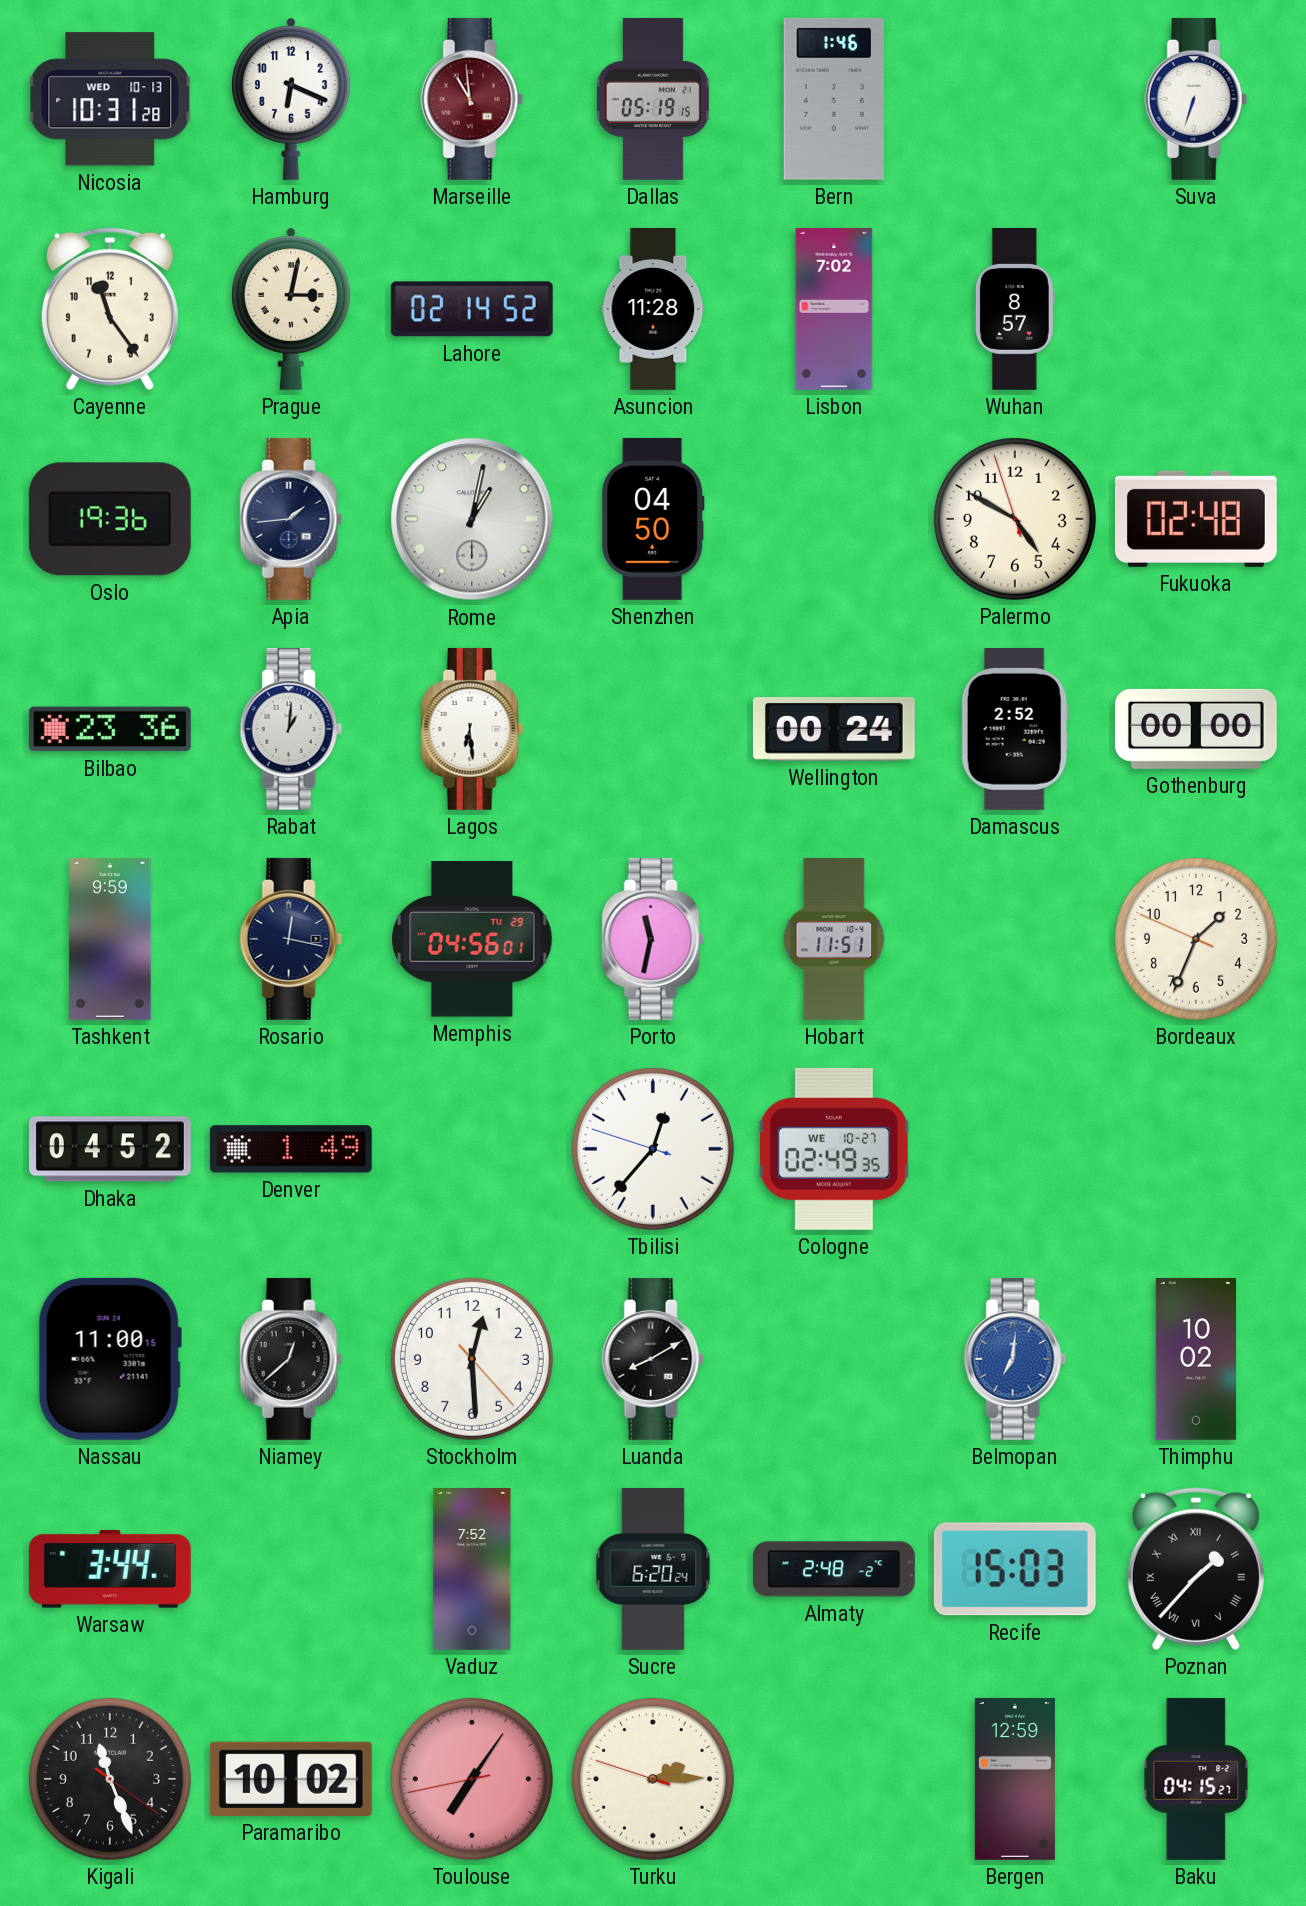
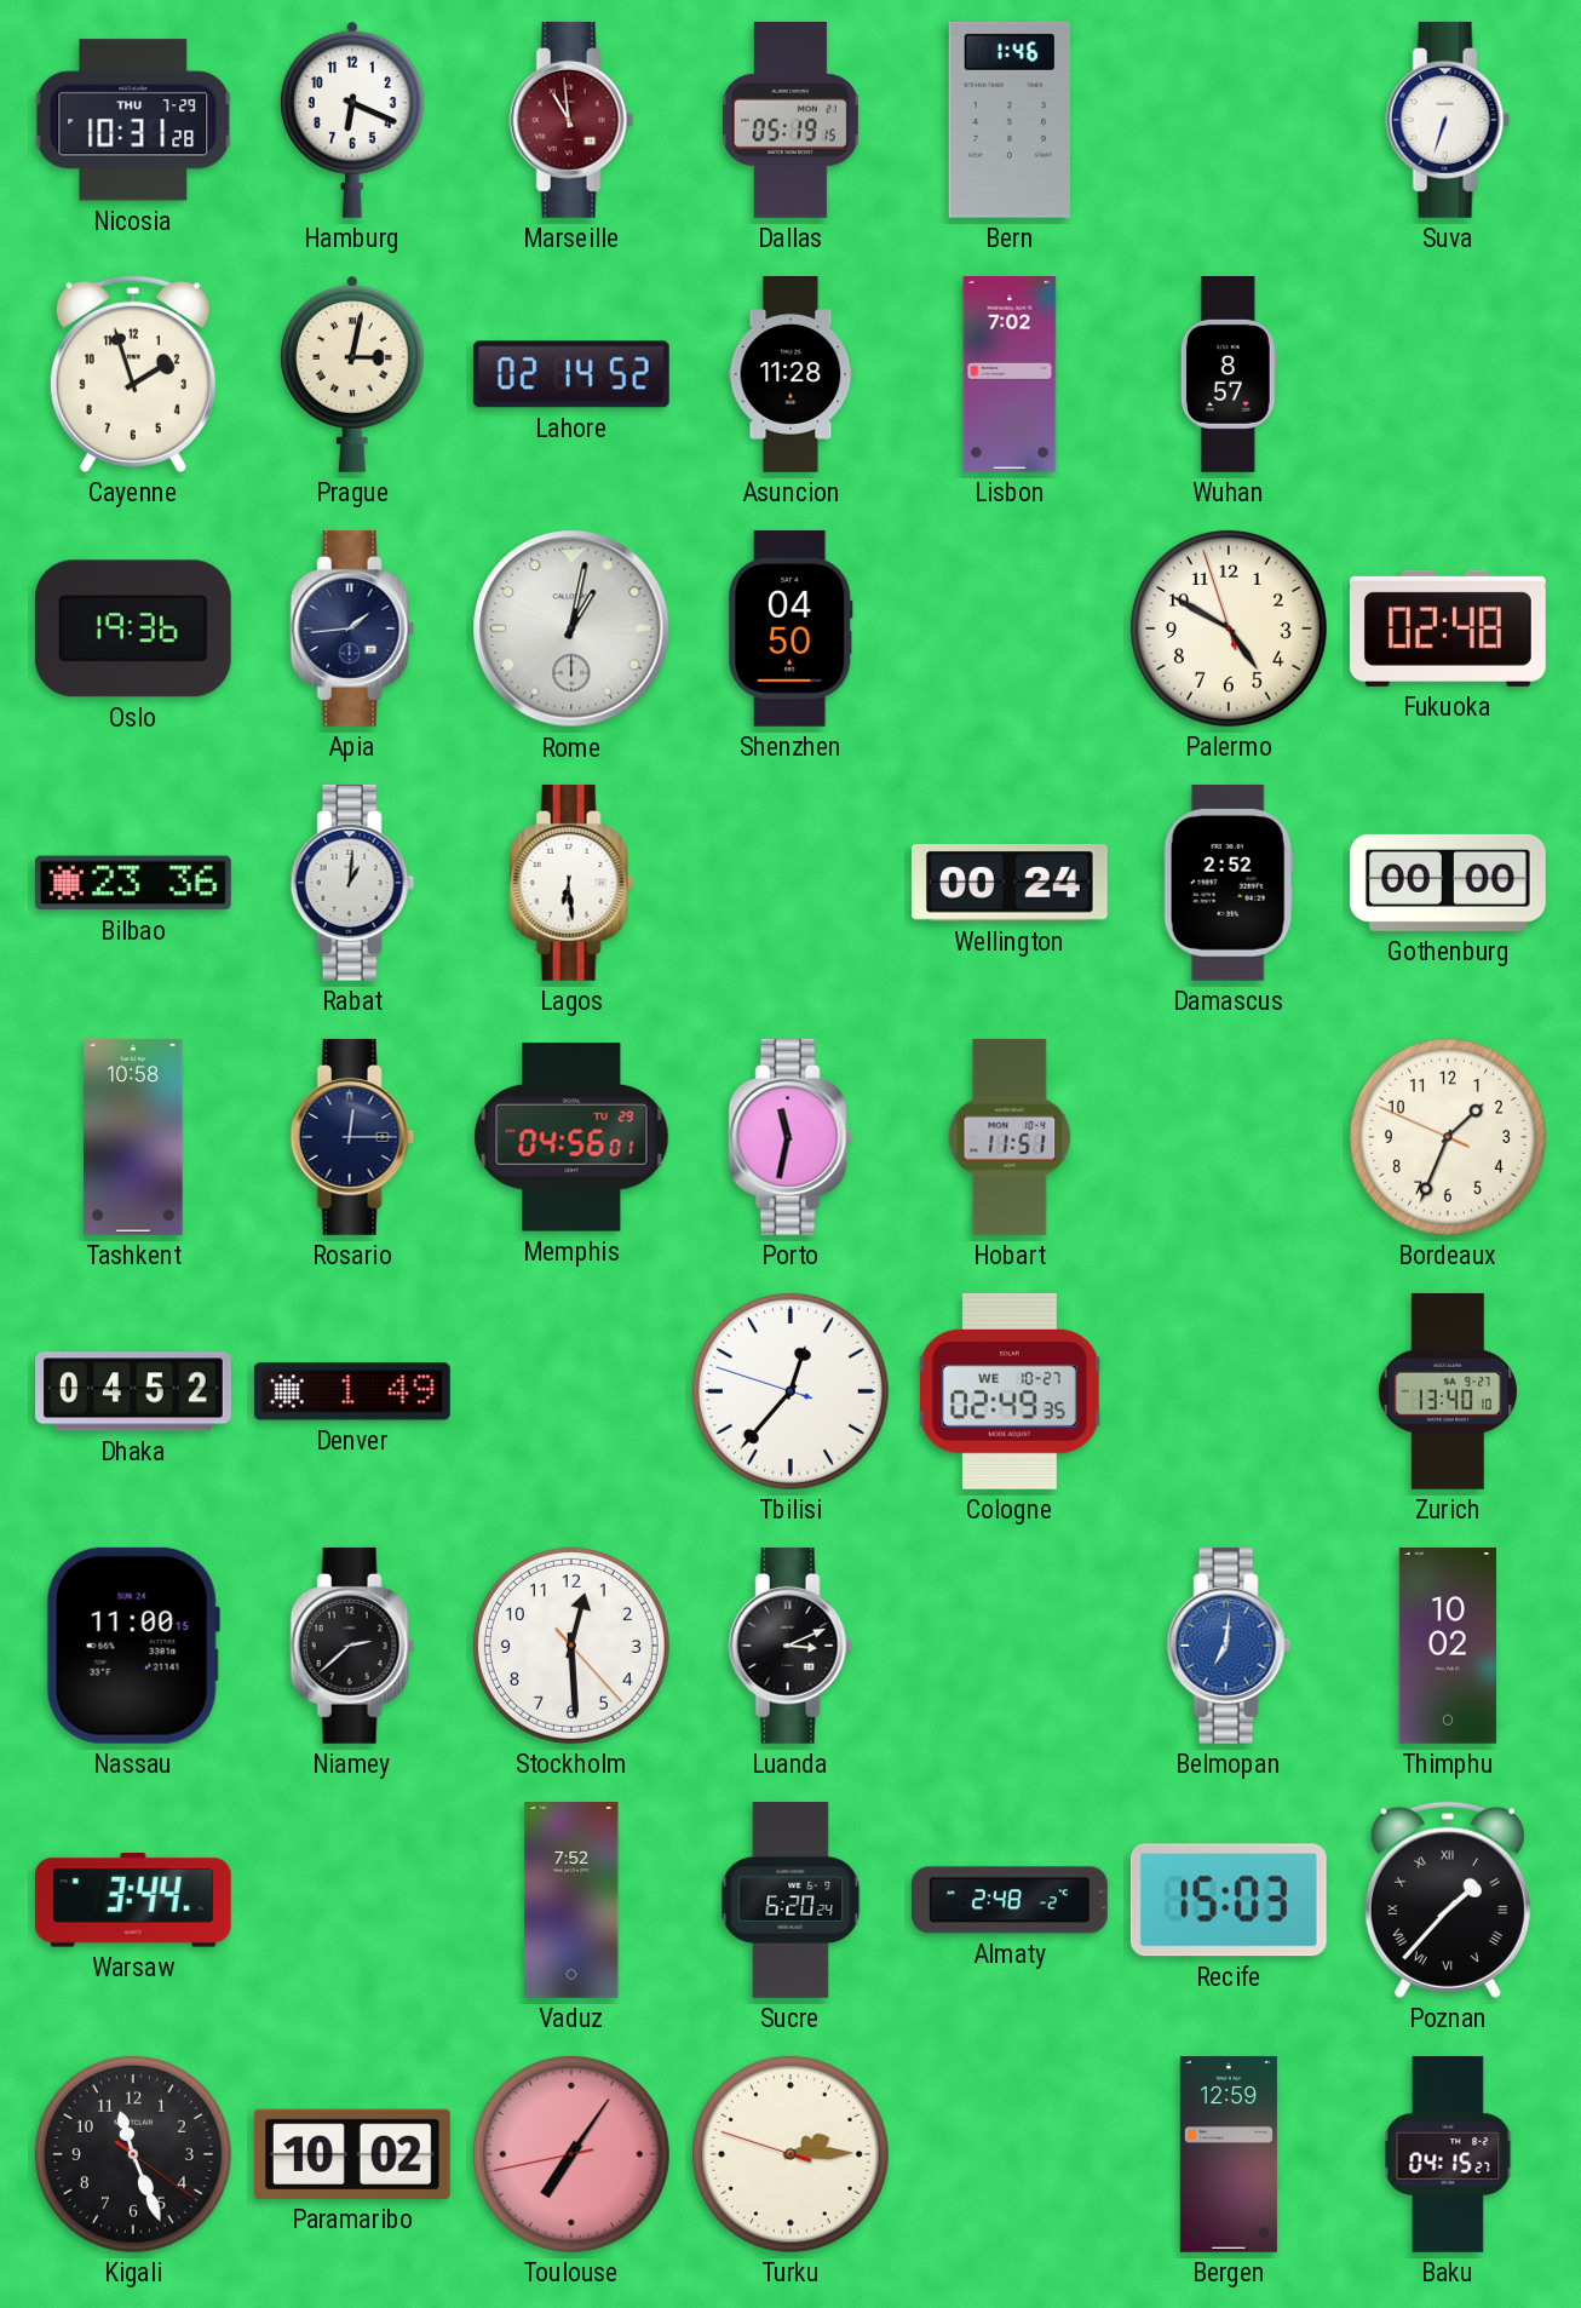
Nicosia date: WED 10-13 -> THU 7-29
Cayenne: 11:24 -> 1:57
Tashkent: 9:59 -> 10:58
Rosario: 12:17 -> 12:15
Zurich: none -> 13:40
Niamey: 12:38 -> 2:38
Luanda: 8:10 -> 3:11
